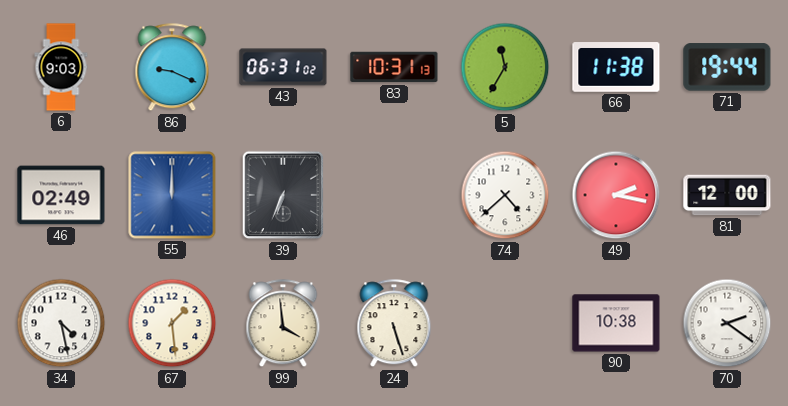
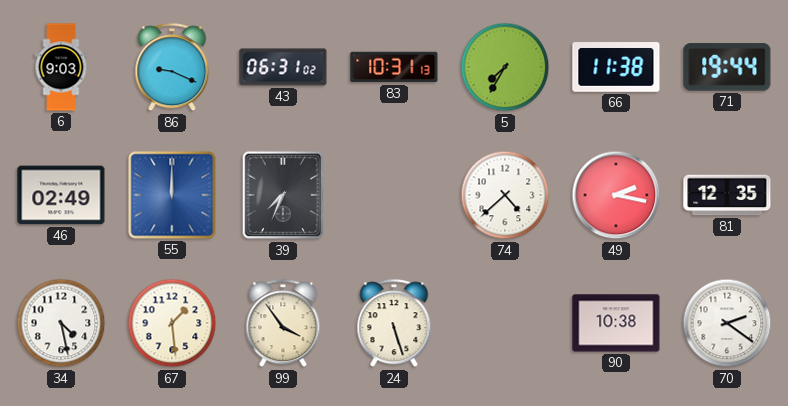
5: 11:35 -> 7:35
39: 6:34 -> 7:34
81: 12:00 -> 12:35
99: 3:59 -> 3:54
